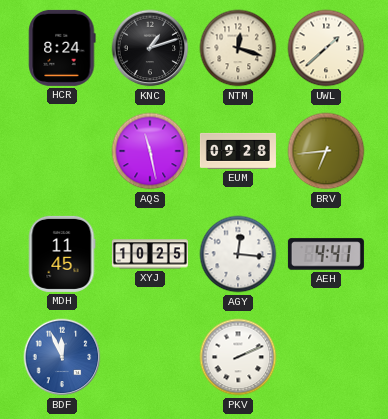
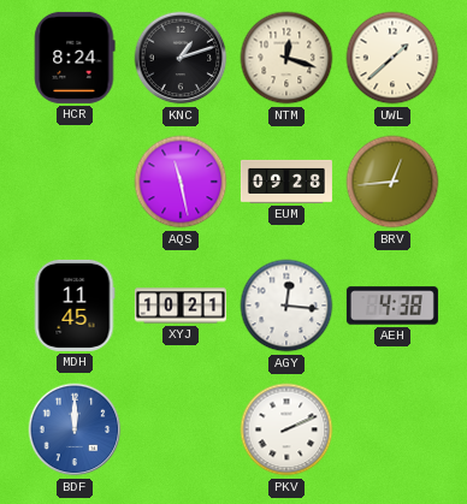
BRV: 6:44 -> 12:44
XYJ: 10:25 -> 10:21
AEH: 4:41 -> 4:38
BDF: 11:56 -> 12:00
